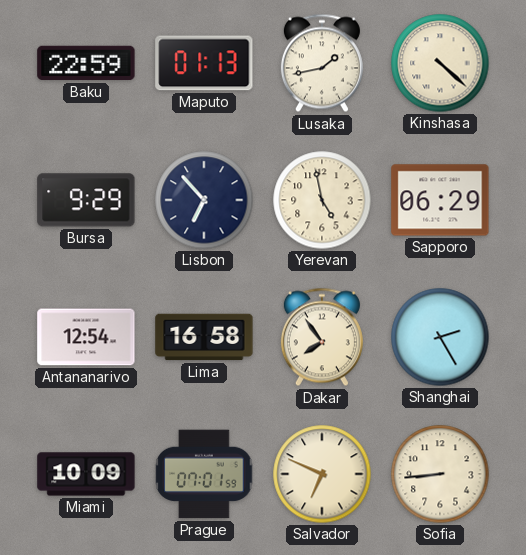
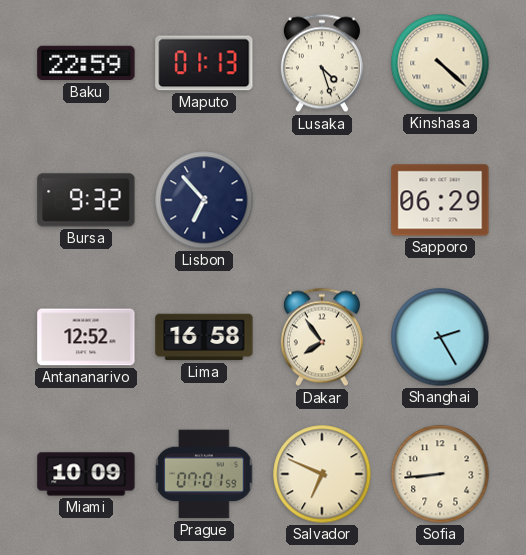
Lusaka: 1:43 -> 4:27
Bursa: 9:29 -> 9:32
Yerevan: 4:58 -> none
Antananarivo: 12:54 -> 12:52
